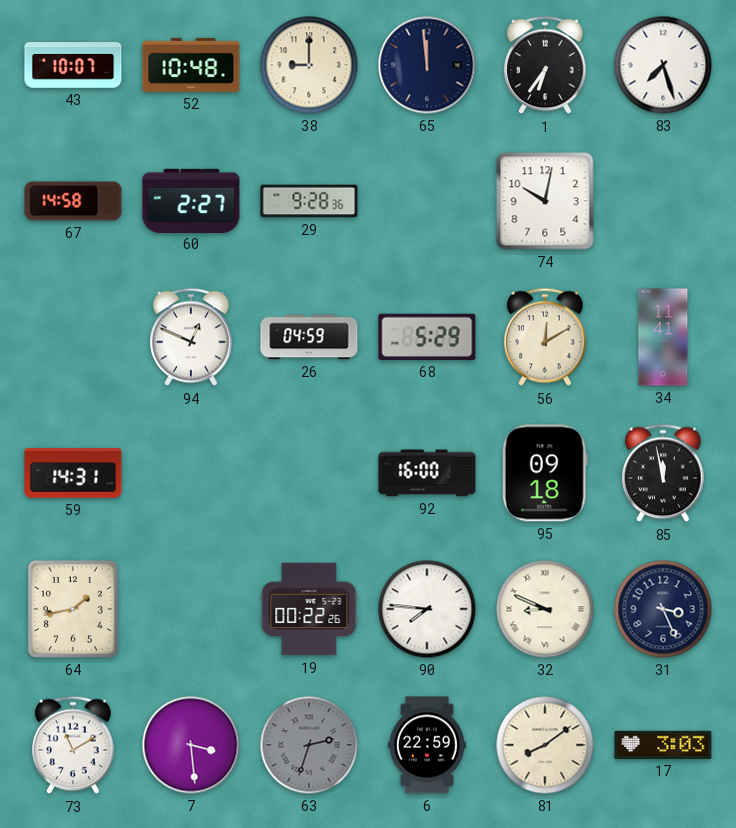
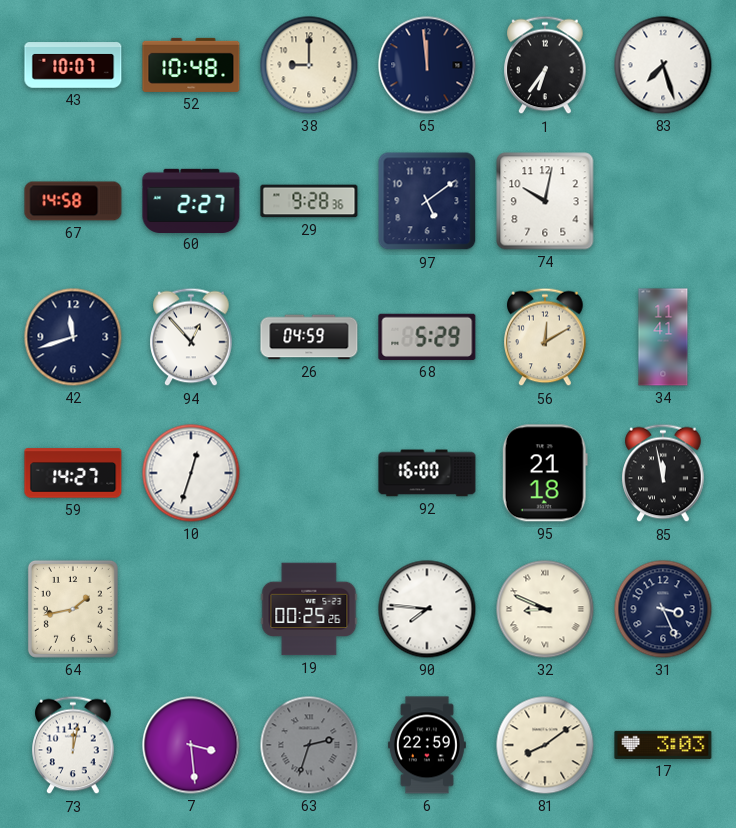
97: none -> 5:09
42: none -> 11:42
94: 12:49 -> 12:53
59: 14:31 -> 14:27
10: none -> 12:33
95: 09:18 -> 21:18
19: 00:22 -> 00:25
73: 11:10 -> 12:02
